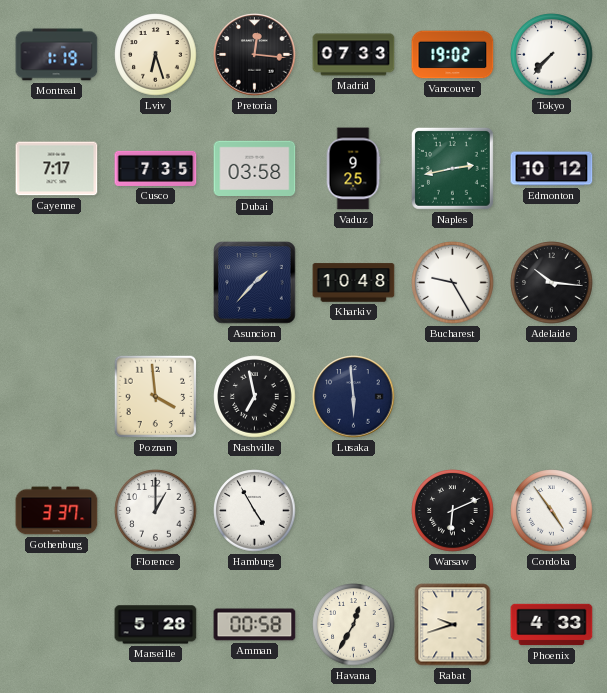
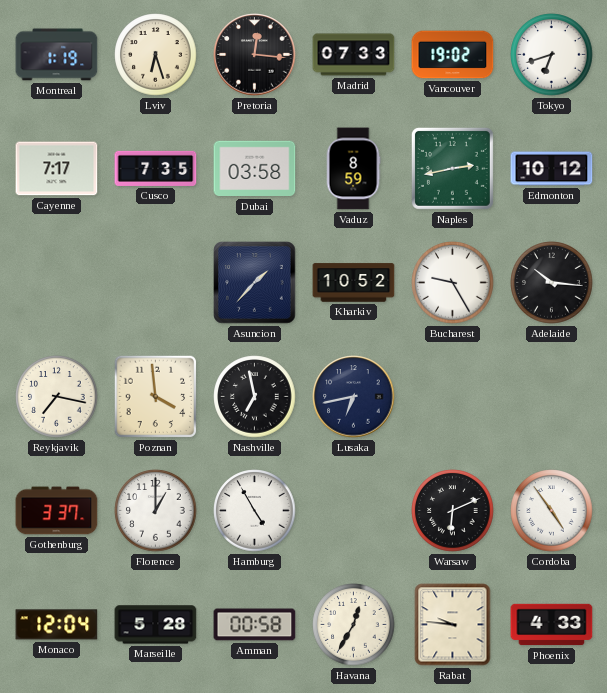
Tokyo: 7:37 -> 6:42
Vaduz: 9:25 -> 8:59
Kharkiv: 10:48 -> 10:52
Reykjavik: none -> 7:17
Lusaka: 5:59 -> 6:43
Monaco: none -> 12:04
Rabat: 9:42 -> 9:46
